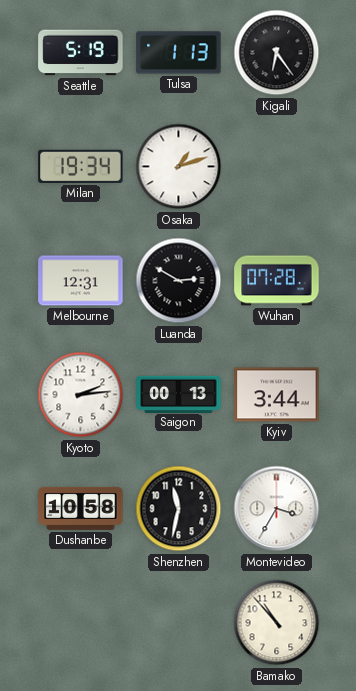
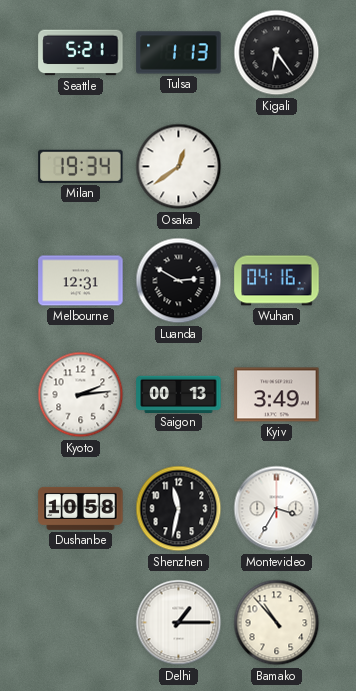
Seattle: 5:19 -> 5:21
Osaka: 1:12 -> 12:39
Wuhan: 07:28 -> 04:16
Kyiv: 3:44 -> 3:49
Delhi: none -> 1:15
